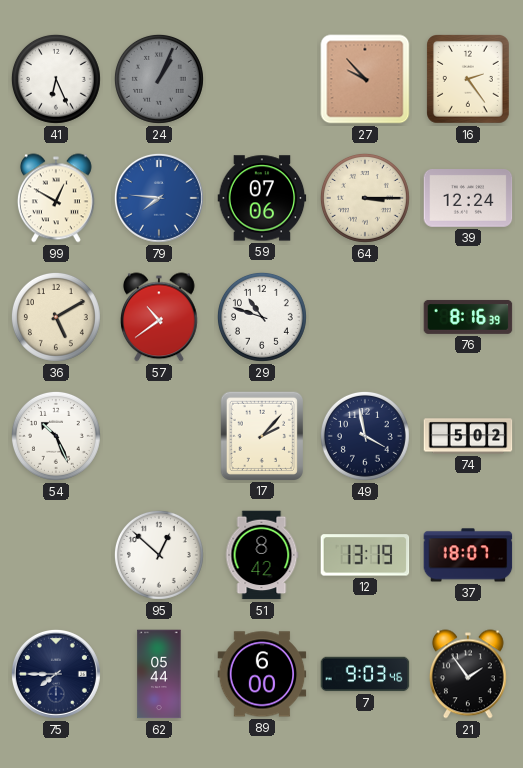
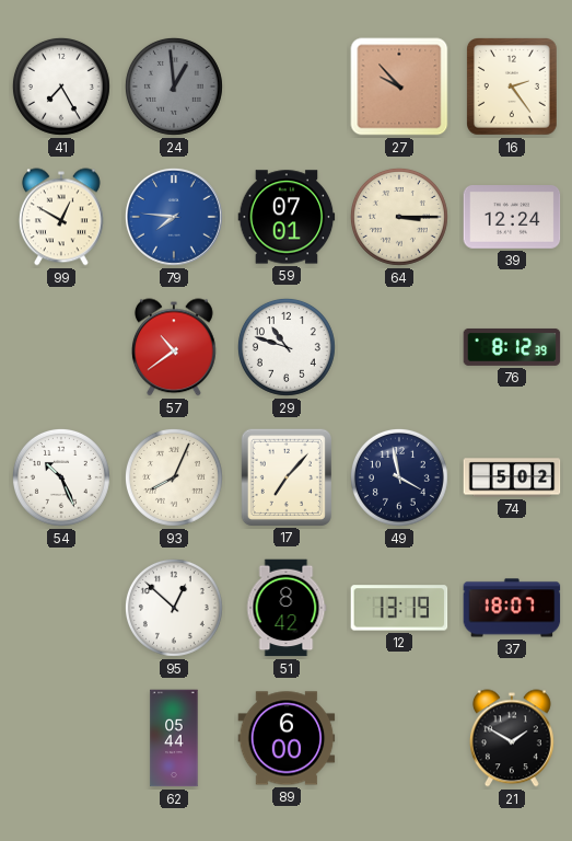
41: 6:26 -> 7:25
24: 1:04 -> 12:59
59: 07:06 -> 07:01
36: 5:10 -> none
76: 8:16 -> 8:12
93: none -> 8:04
17: 2:07 -> 7:07
75: 7:45 -> none
7: 9:03 -> none
21: 1:54 -> 1:50
